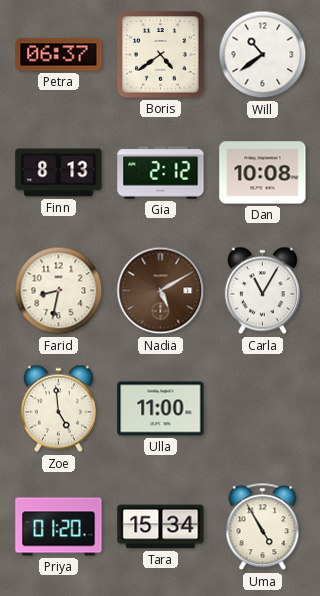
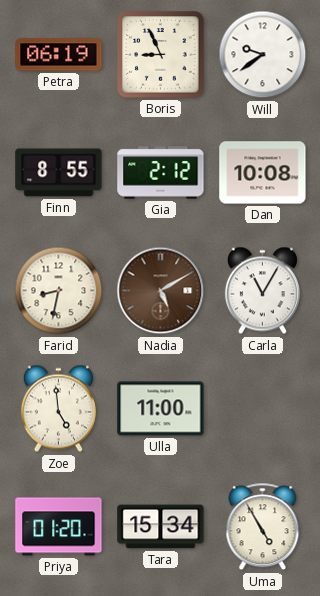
Petra: 06:37 -> 06:19
Boris: 4:39 -> 8:56
Will: 10:39 -> 9:39
Finn: 8:13 -> 8:55
